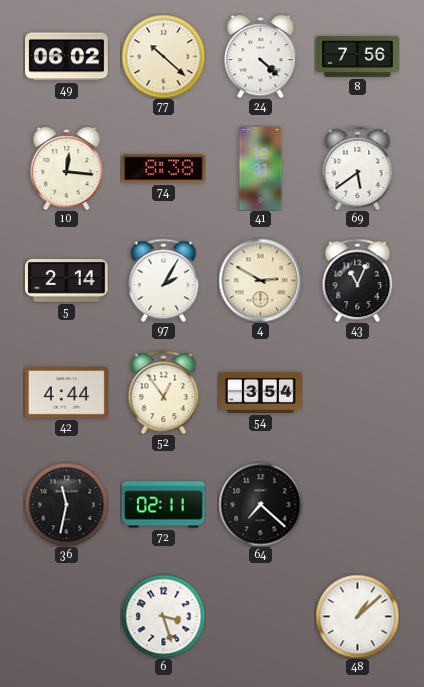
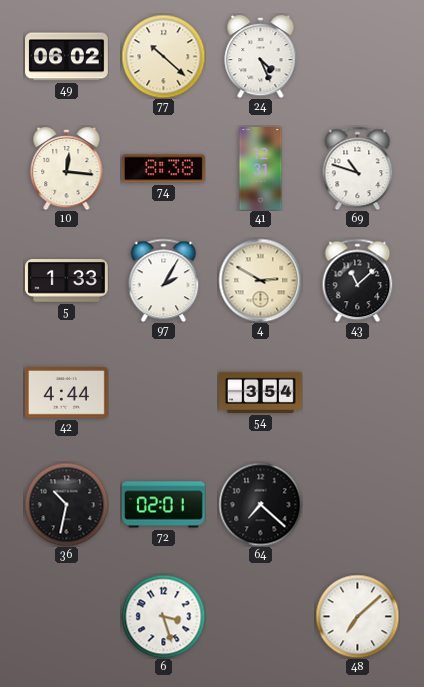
24: 4:22 -> 4:26
8: 7:56 -> none
69: 5:39 -> 10:48
5: 2:14 -> 1:33
43: 11:04 -> 11:08
52: 12:54 -> none
36: 11:32 -> 10:32
72: 02:11 -> 02:01
48: 1:08 -> 7:08
